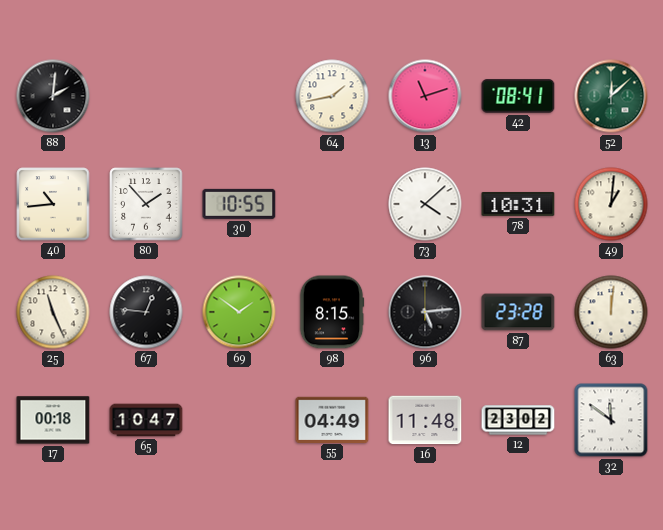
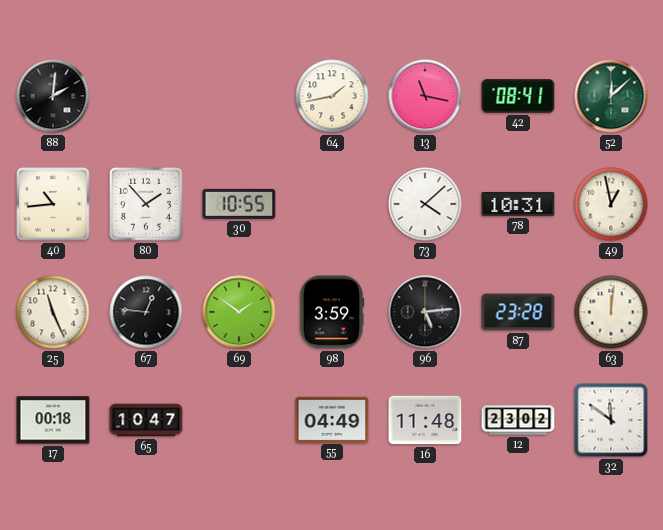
13: 11:12 -> 11:17
49: 1:01 -> 12:58
98: 8:15 -> 3:59
